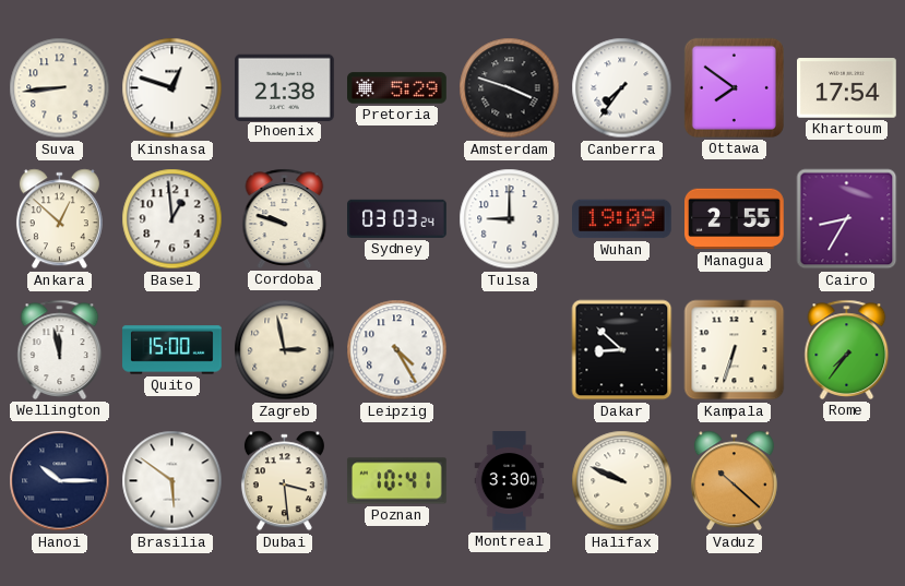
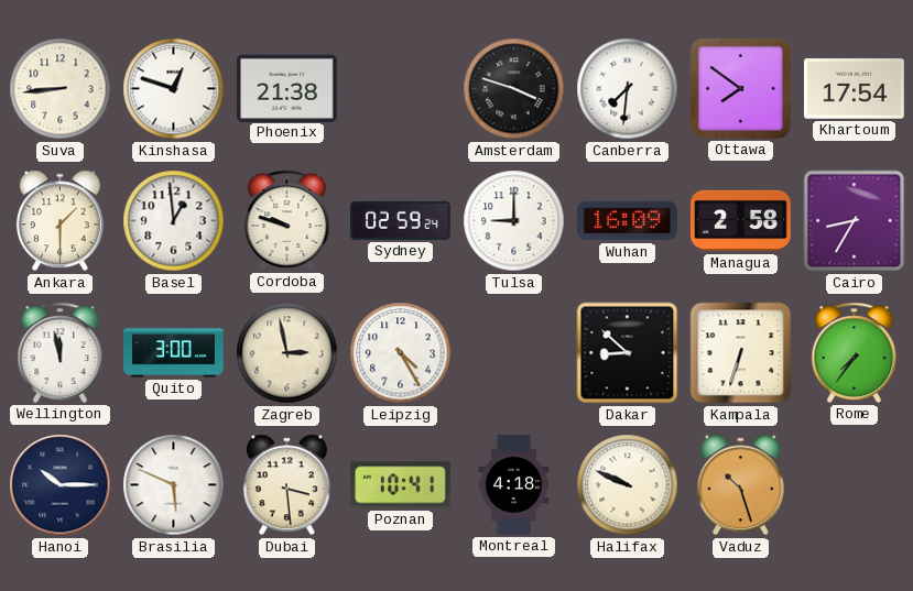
Pretoria: 5:29 -> none
Canberra: 7:36 -> 7:31
Ankara: 12:52 -> 1:30
Sydney: 03:03 -> 02:59
Wuhan: 19:09 -> 16:09
Managua: 2:55 -> 2:58
Quito: 15:00 -> 3:00
Brasilia: 5:51 -> 5:49
Montreal: 3:30 -> 4:18
Vaduz: 10:22 -> 10:27
